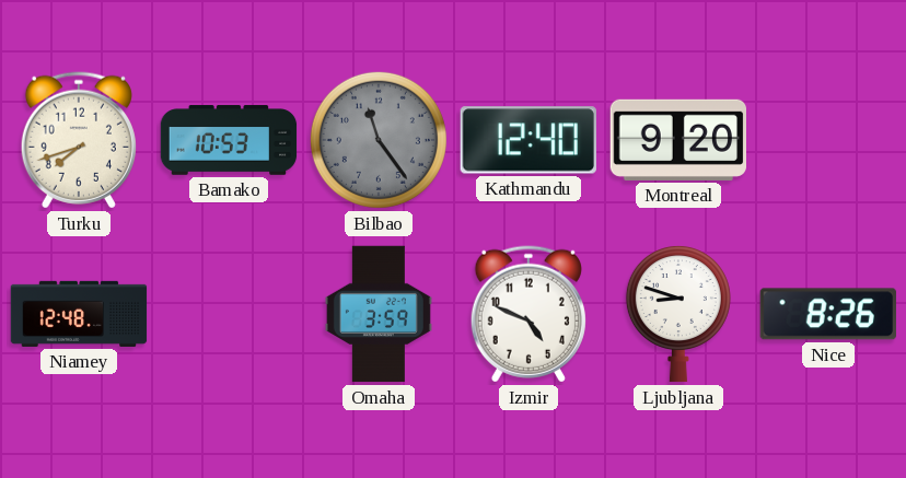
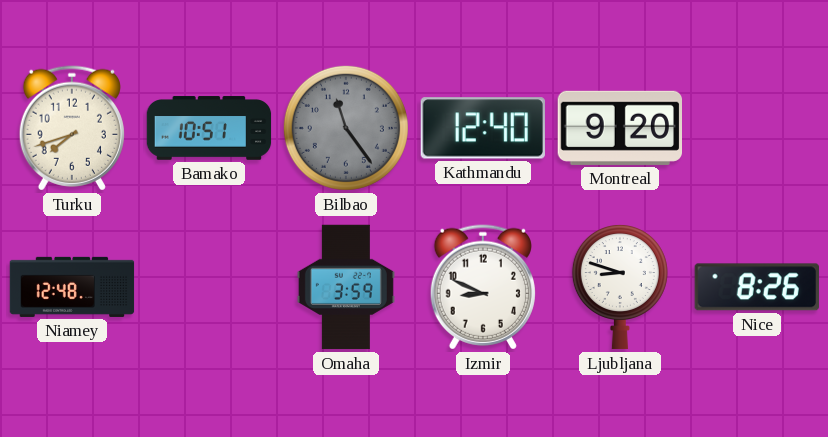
Bamako: 10:53 -> 10:51
Izmir: 4:49 -> 8:49
